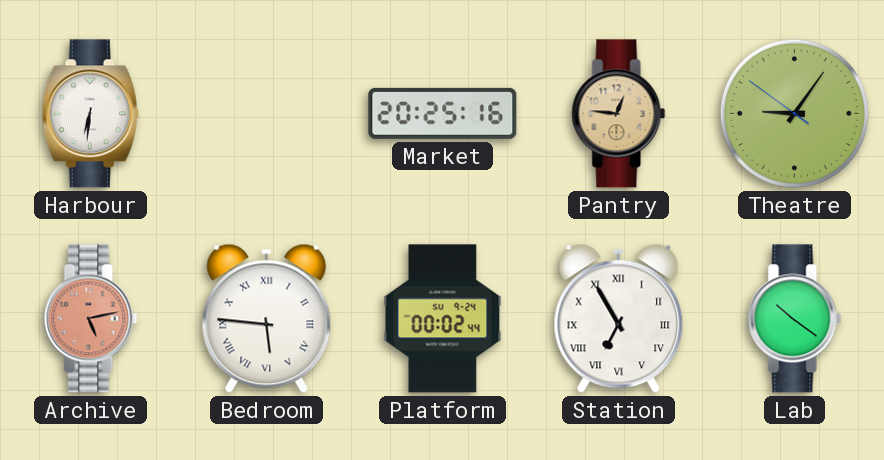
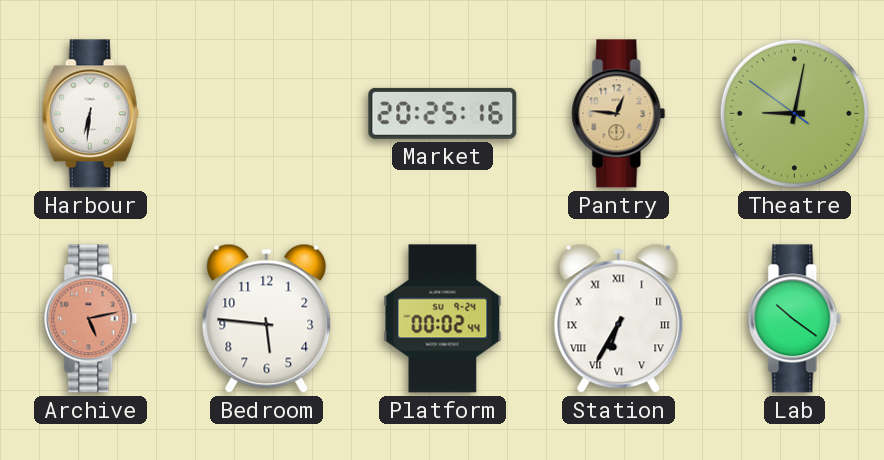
Theatre: 9:05 -> 9:01
Bedroom numerals: Roman -> Arabic
Station: 6:55 -> 6:35
